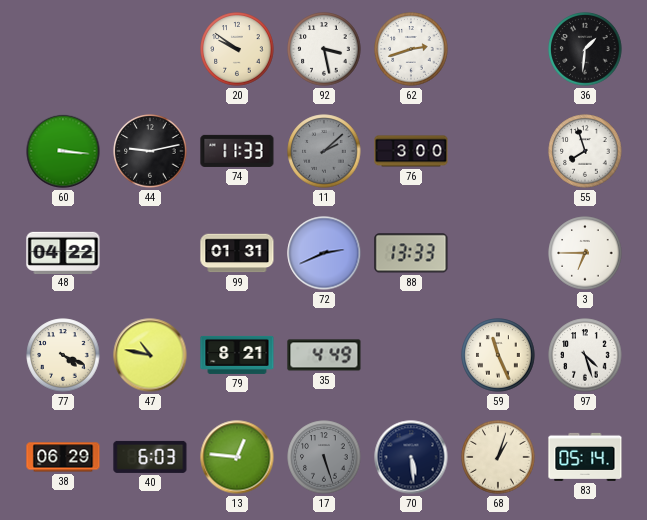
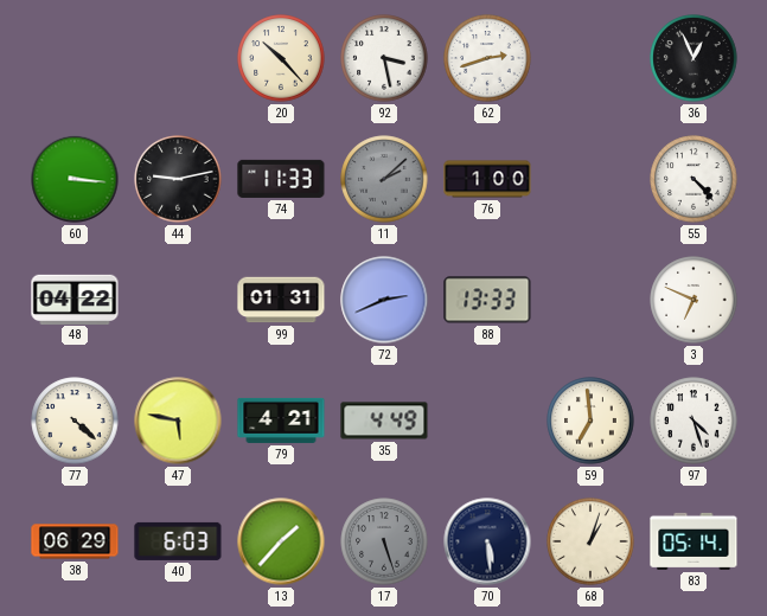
20: 9:51 -> 10:23
36: 1:31 -> 12:56
76: 3:00 -> 1:00
55: 7:57 -> 4:23
3: 6:45 -> 6:49
77: 4:19 -> 4:22
47: 10:47 -> 5:47
79: 8:21 -> 4:21
59: 11:26 -> 6:59
13: 12:46 -> 1:37
